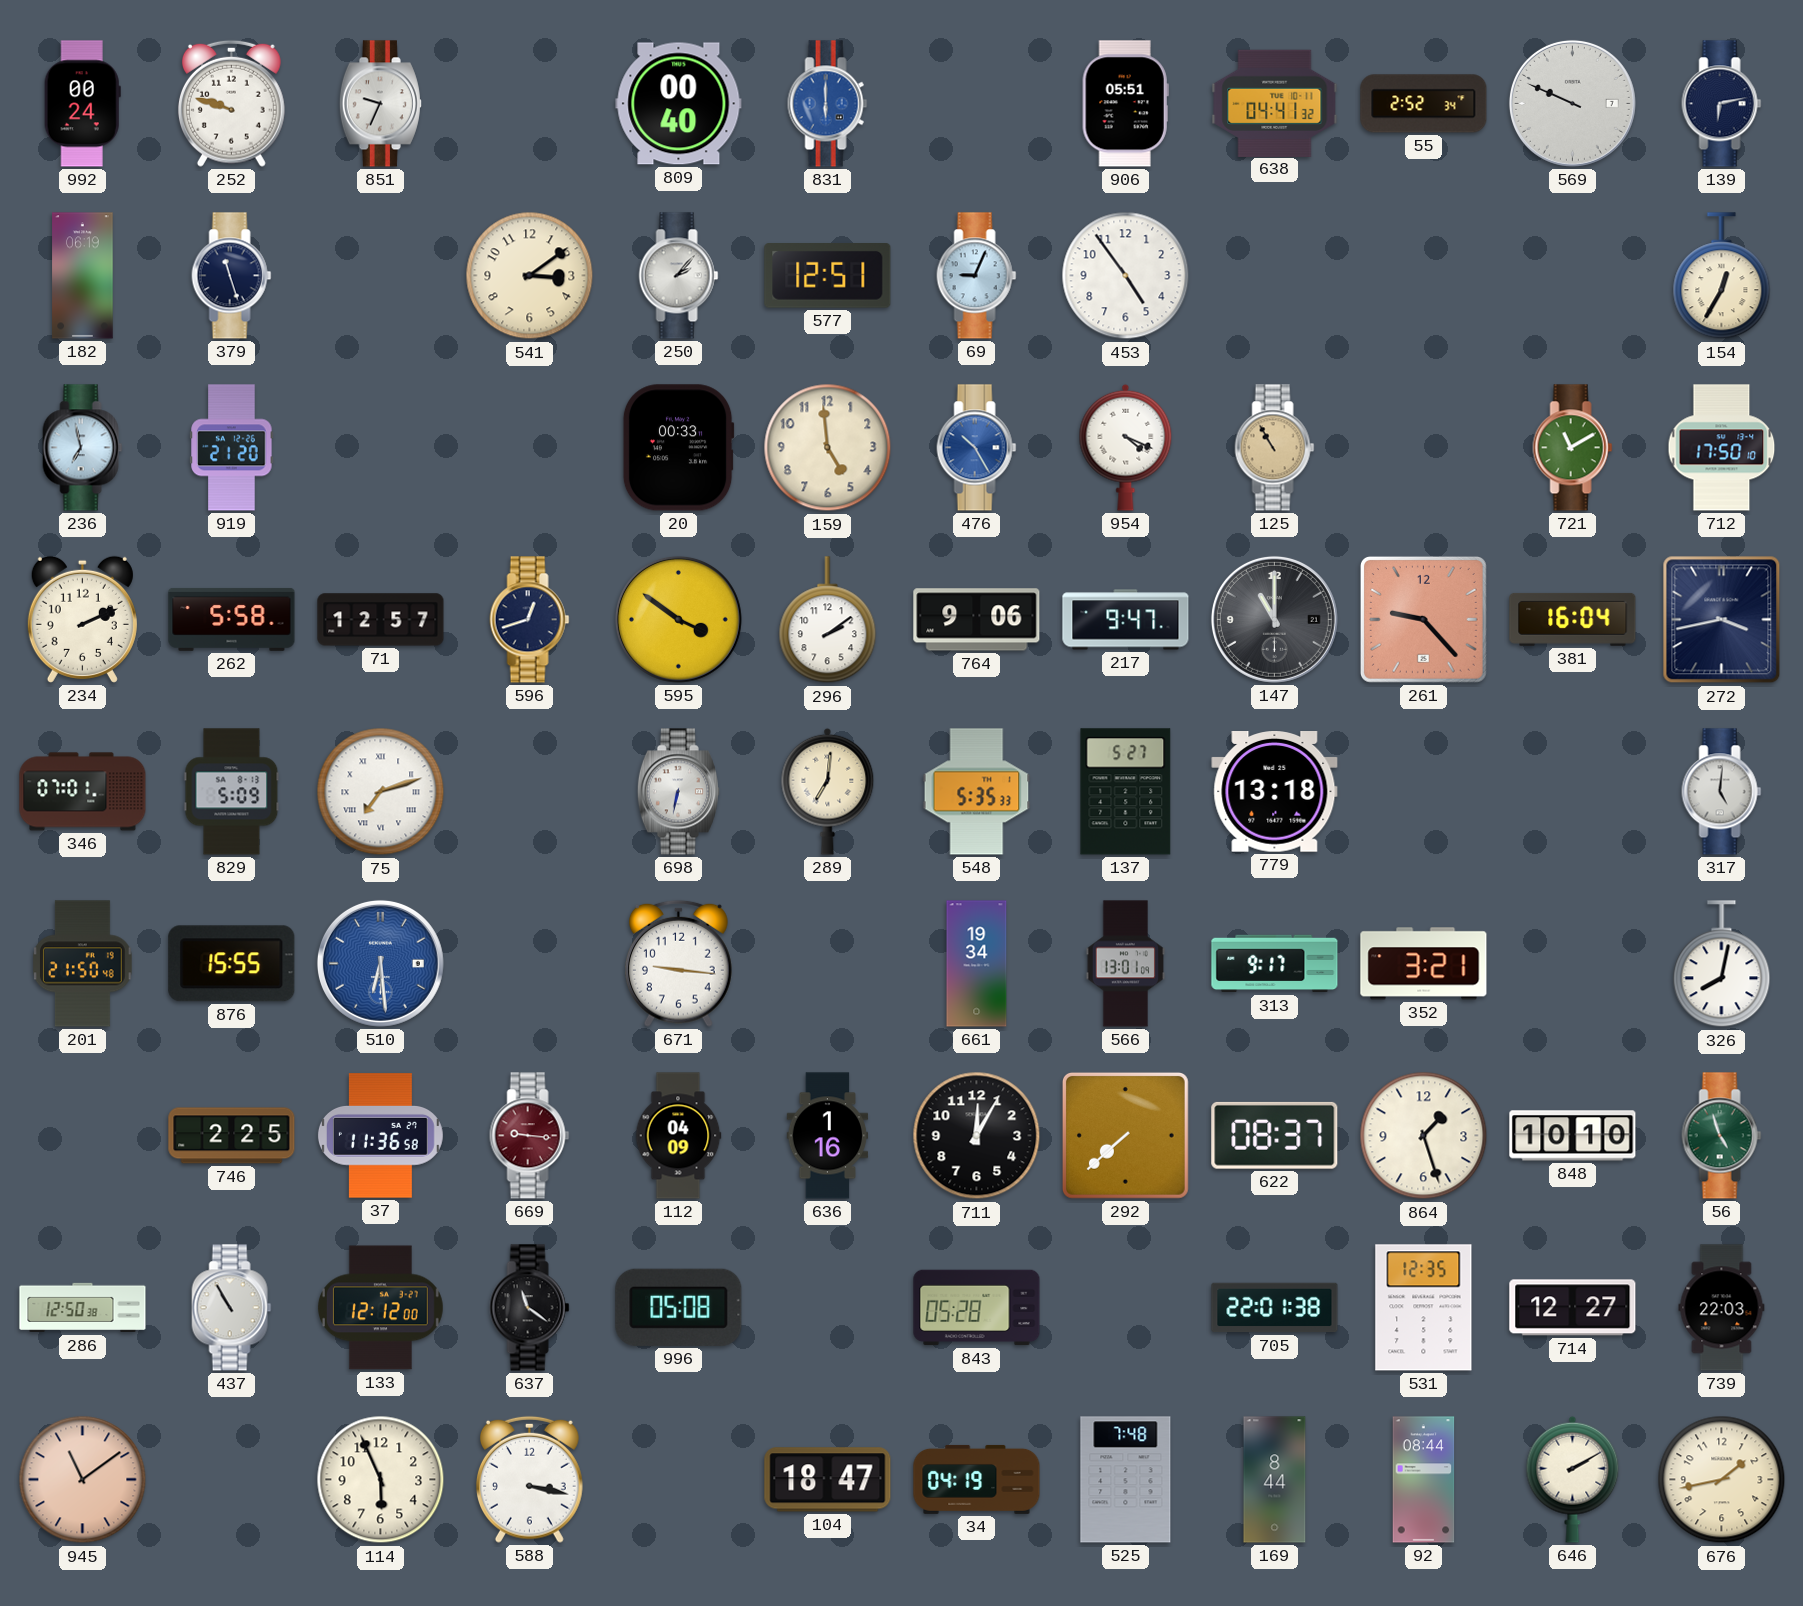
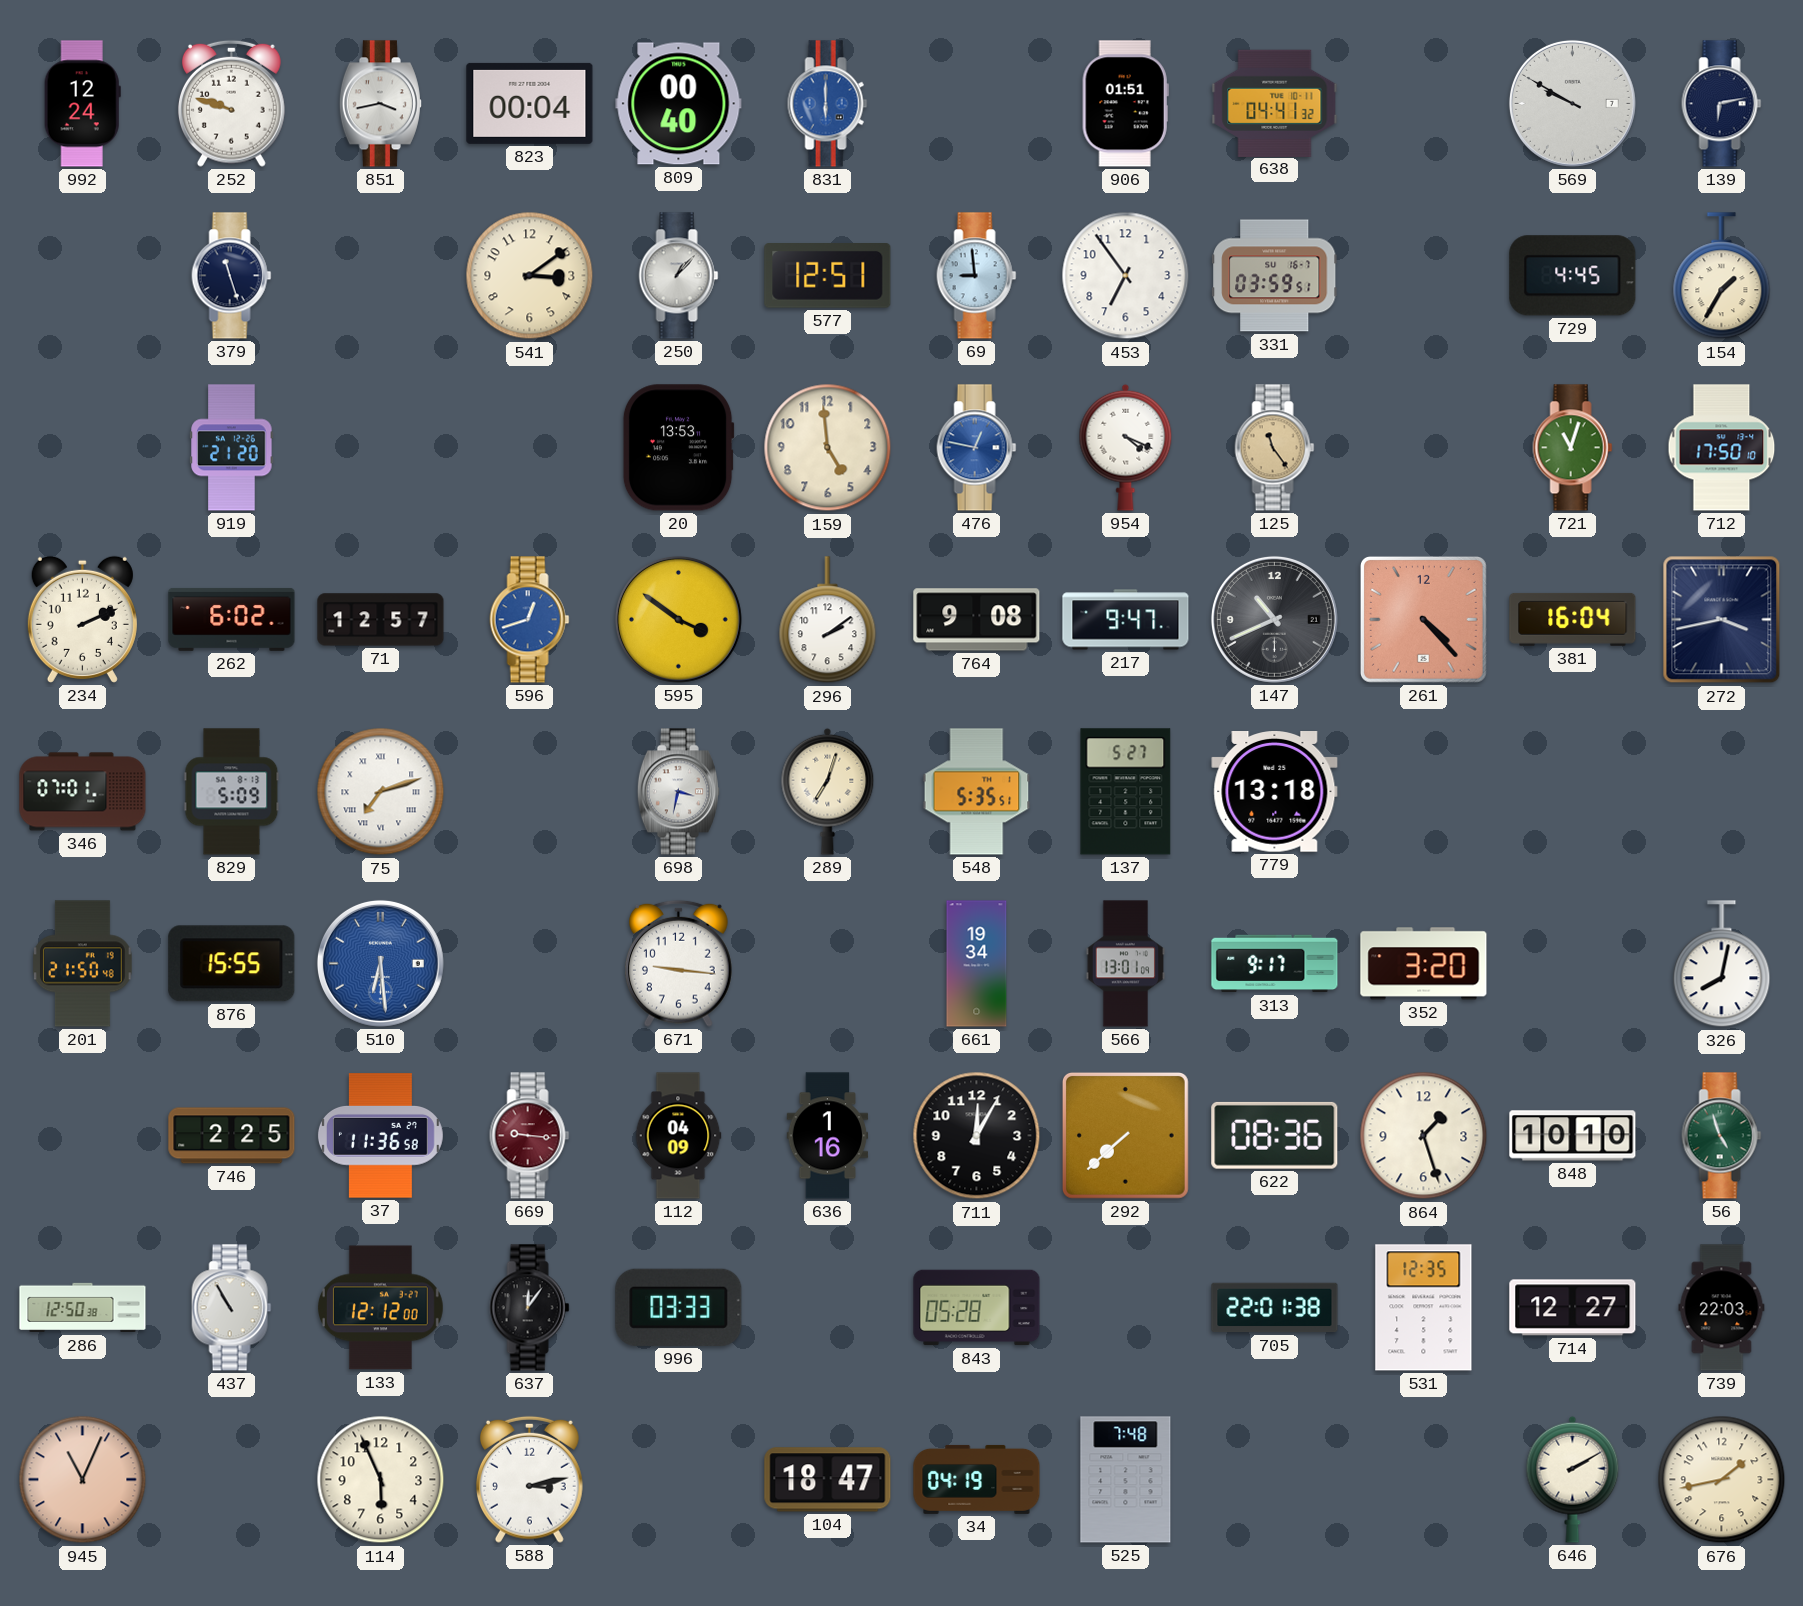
992: 00:24 -> 12:24
851: 9:34 -> 3:43
823: none -> 00:04
906: 05:51 -> 01:51
55: 2:52 -> none
569: 9:49 -> 9:50
182: 06:19 -> none
250: 2:07 -> 1:07
69: 9:04 -> 8:59
453: 4:54 -> 6:54
331: none -> 03:59
729: none -> 4:45
154: 12:35 -> 1:35
236: 6:58 -> none
20: 00:33 -> 13:53
476: 10:25 -> 12:47
125: 10:55 -> 11:24
721: 11:10 -> 11:03
262: 5:58 -> 6:02
596 dial: navy -> blue
764: 9:06 -> 9:08
147: 11:00 -> 10:41
261: 9:23 -> 4:23
698: 6:32 -> 3:32
289: 7:01 -> 7:03
548: 5:35:33 -> 5:35:51
317: 5:01 -> none
352: 3:21 -> 3:20
622: 08:37 -> 08:36
637: 11:21 -> 12:06
996: 05:08 -> 03:33
945: 11:09 -> 11:04
588: 3:17 -> 3:13
169: 8:44 -> none
92: 08:44 -> none
